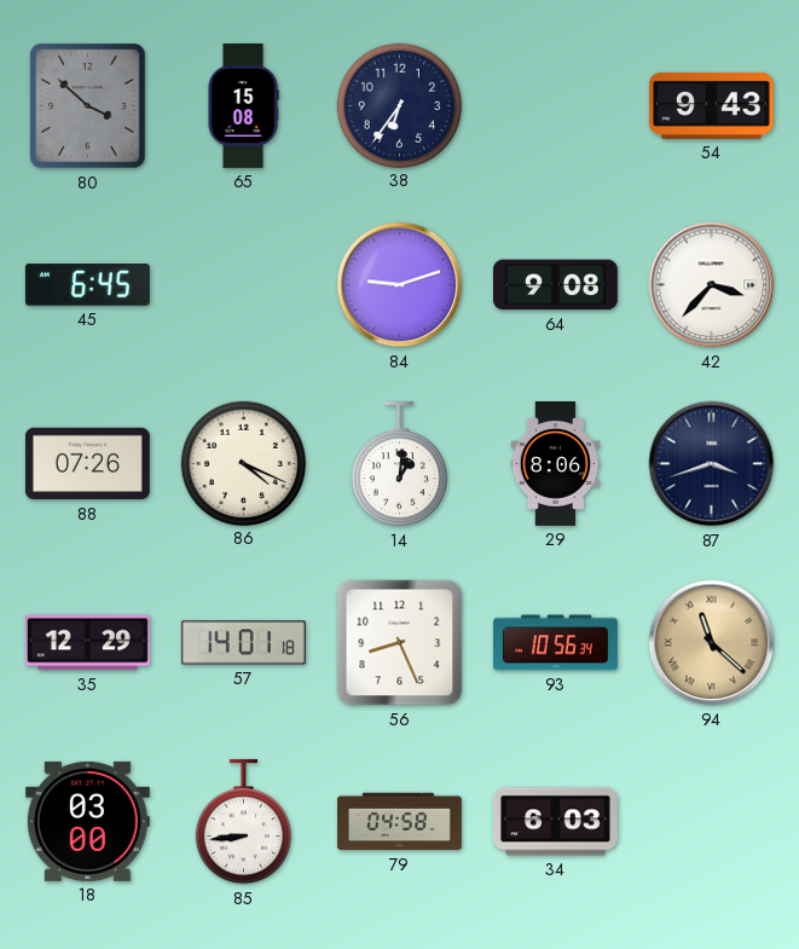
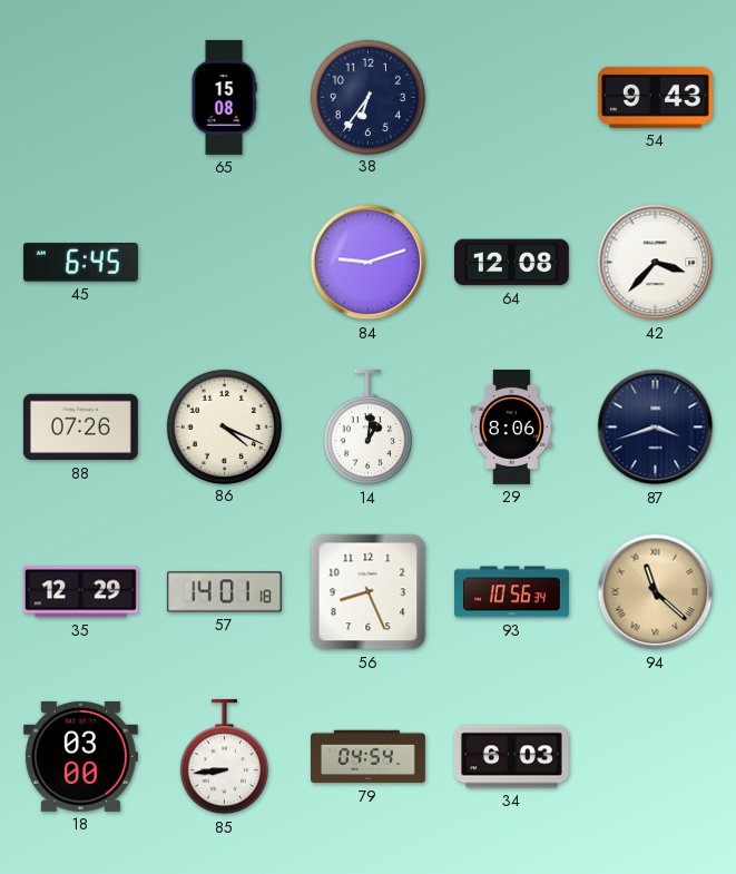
80: 3:52 -> none
64: 9:08 -> 12:08
79: 04:58 -> 04:54
